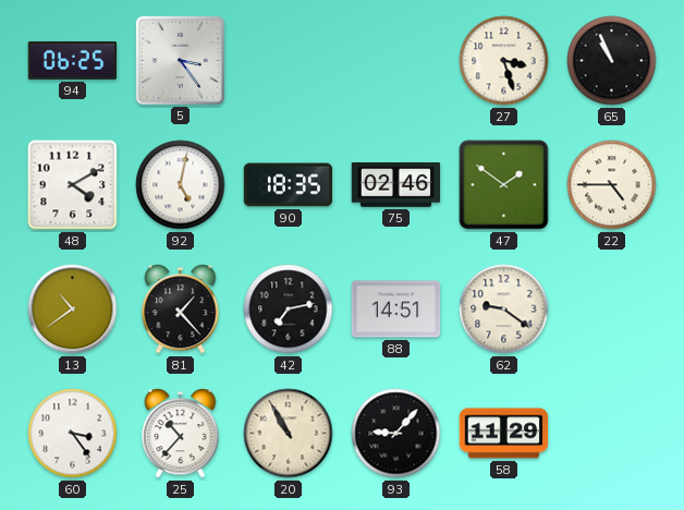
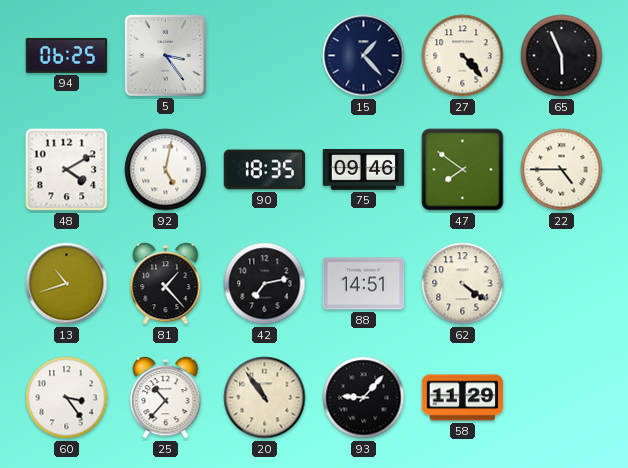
15: none -> 1:23
27: 3:27 -> 4:23
65: 10:56 -> 5:56
75: 02:46 -> 09:46
47: 1:51 -> 7:51
13: 10:39 -> 10:42
62: 9:21 -> 4:21
20: 10:55 -> 10:54
